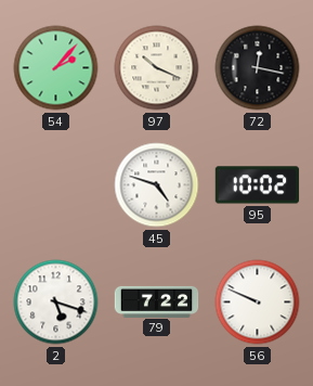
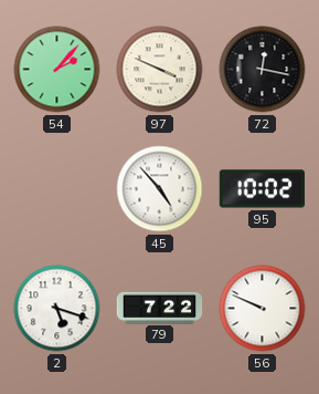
97: 10:19 -> 3:49
45: 4:48 -> 4:53
